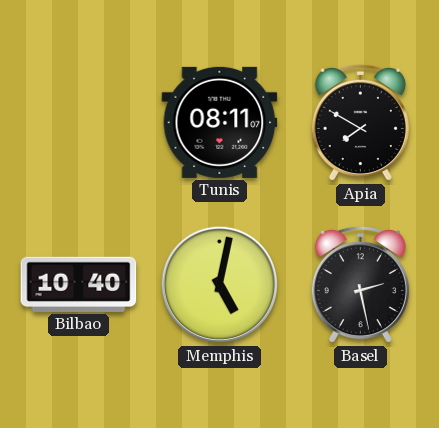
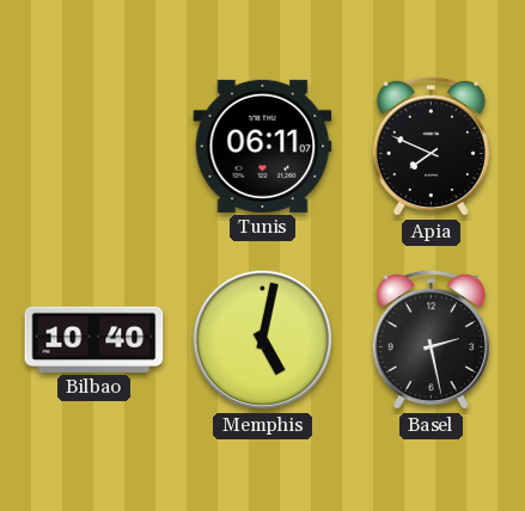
Tunis: 08:11 -> 06:11
Apia: 7:50 -> 7:49
